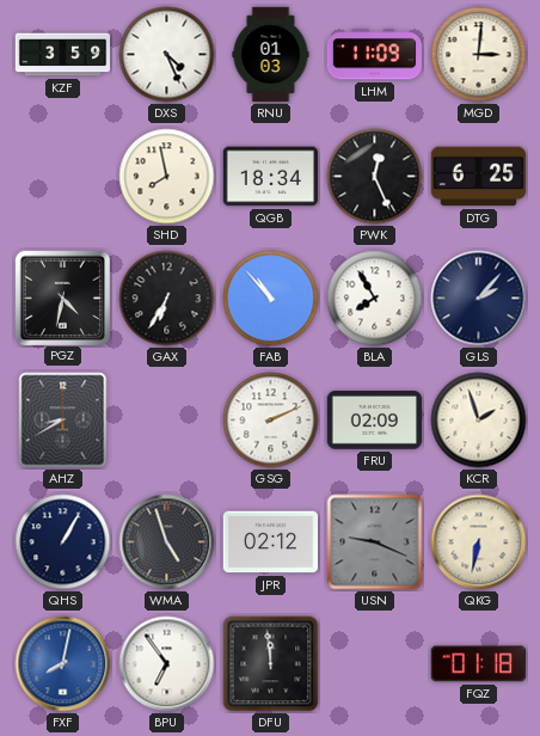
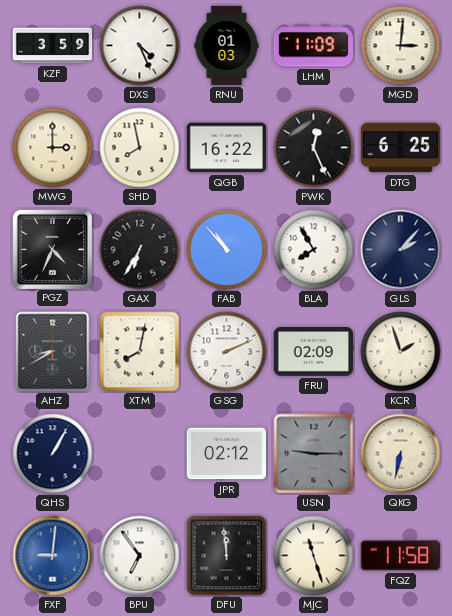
MWG: none -> 3:00
QGB: 18:34 -> 16:22
PGZ: 4:32 -> 4:34
XTM: none -> 8:02
WMA: 4:57 -> none
USN: 9:19 -> 9:15
FXF: 8:02 -> 9:01
MJC: none -> 11:27
FQZ: 01:18 -> 11:58
